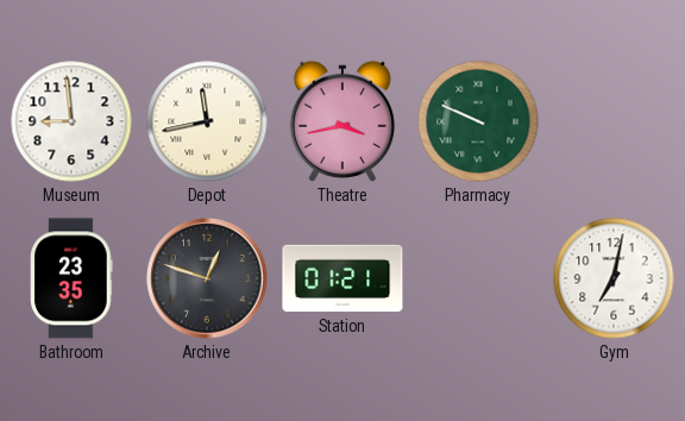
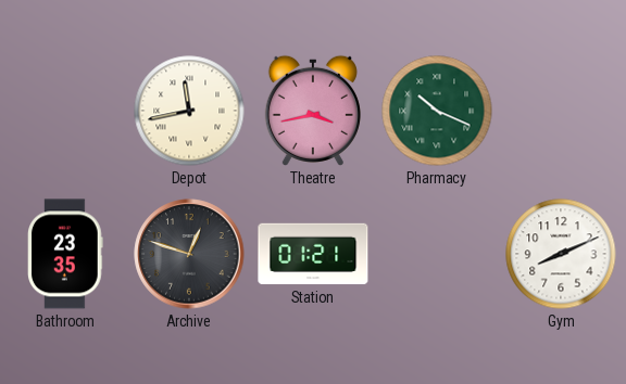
Museum: 8:59 -> none
Pharmacy: 9:49 -> 10:19
Gym: 7:02 -> 8:11
